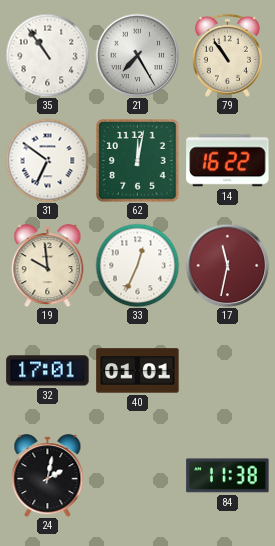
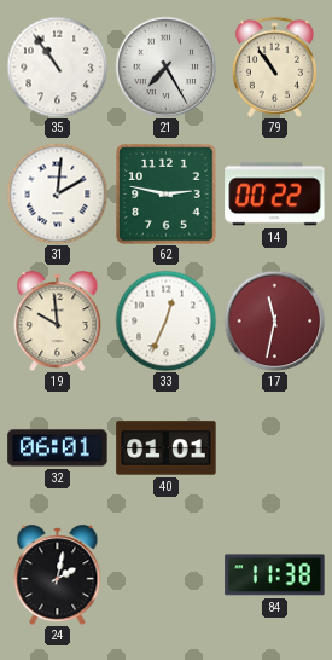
31: 6:51 -> 2:01
62: 12:02 -> 2:47
14: 16:22 -> 00:22
32: 17:01 -> 06:01
